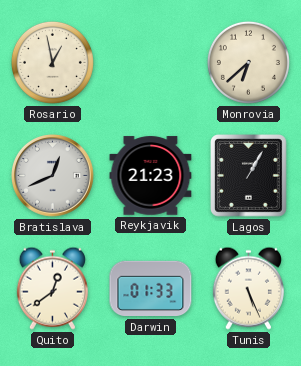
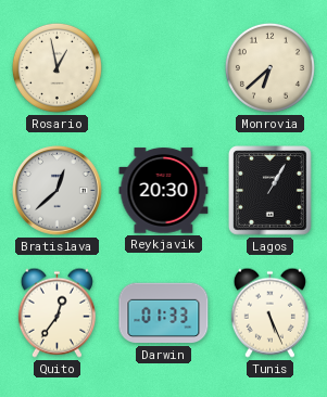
Bratislava: 12:41 -> 12:38
Reykjavik: 21:23 -> 20:30
Quito: 12:39 -> 12:36
